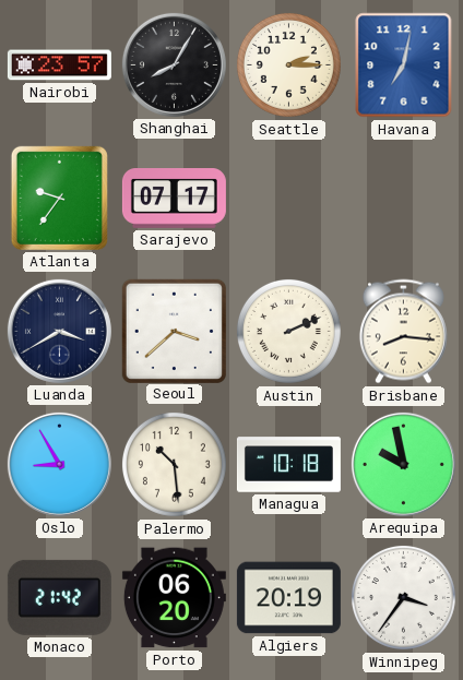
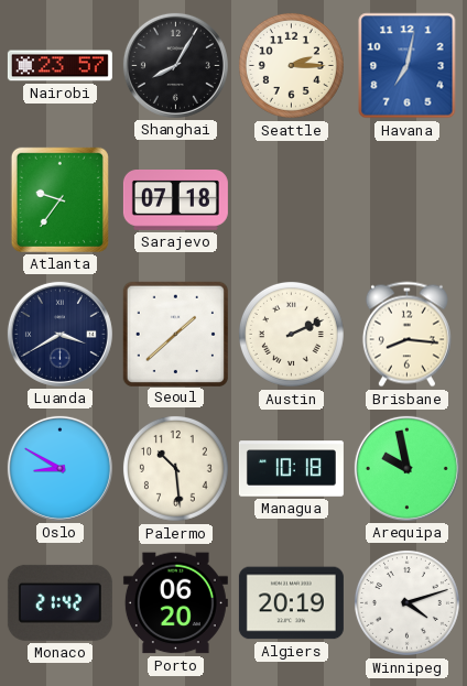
Sarajevo: 07:17 -> 07:18
Seoul: 3:38 -> 1:38
Oslo: 8:55 -> 8:50
Winnipeg: 3:36 -> 4:12
